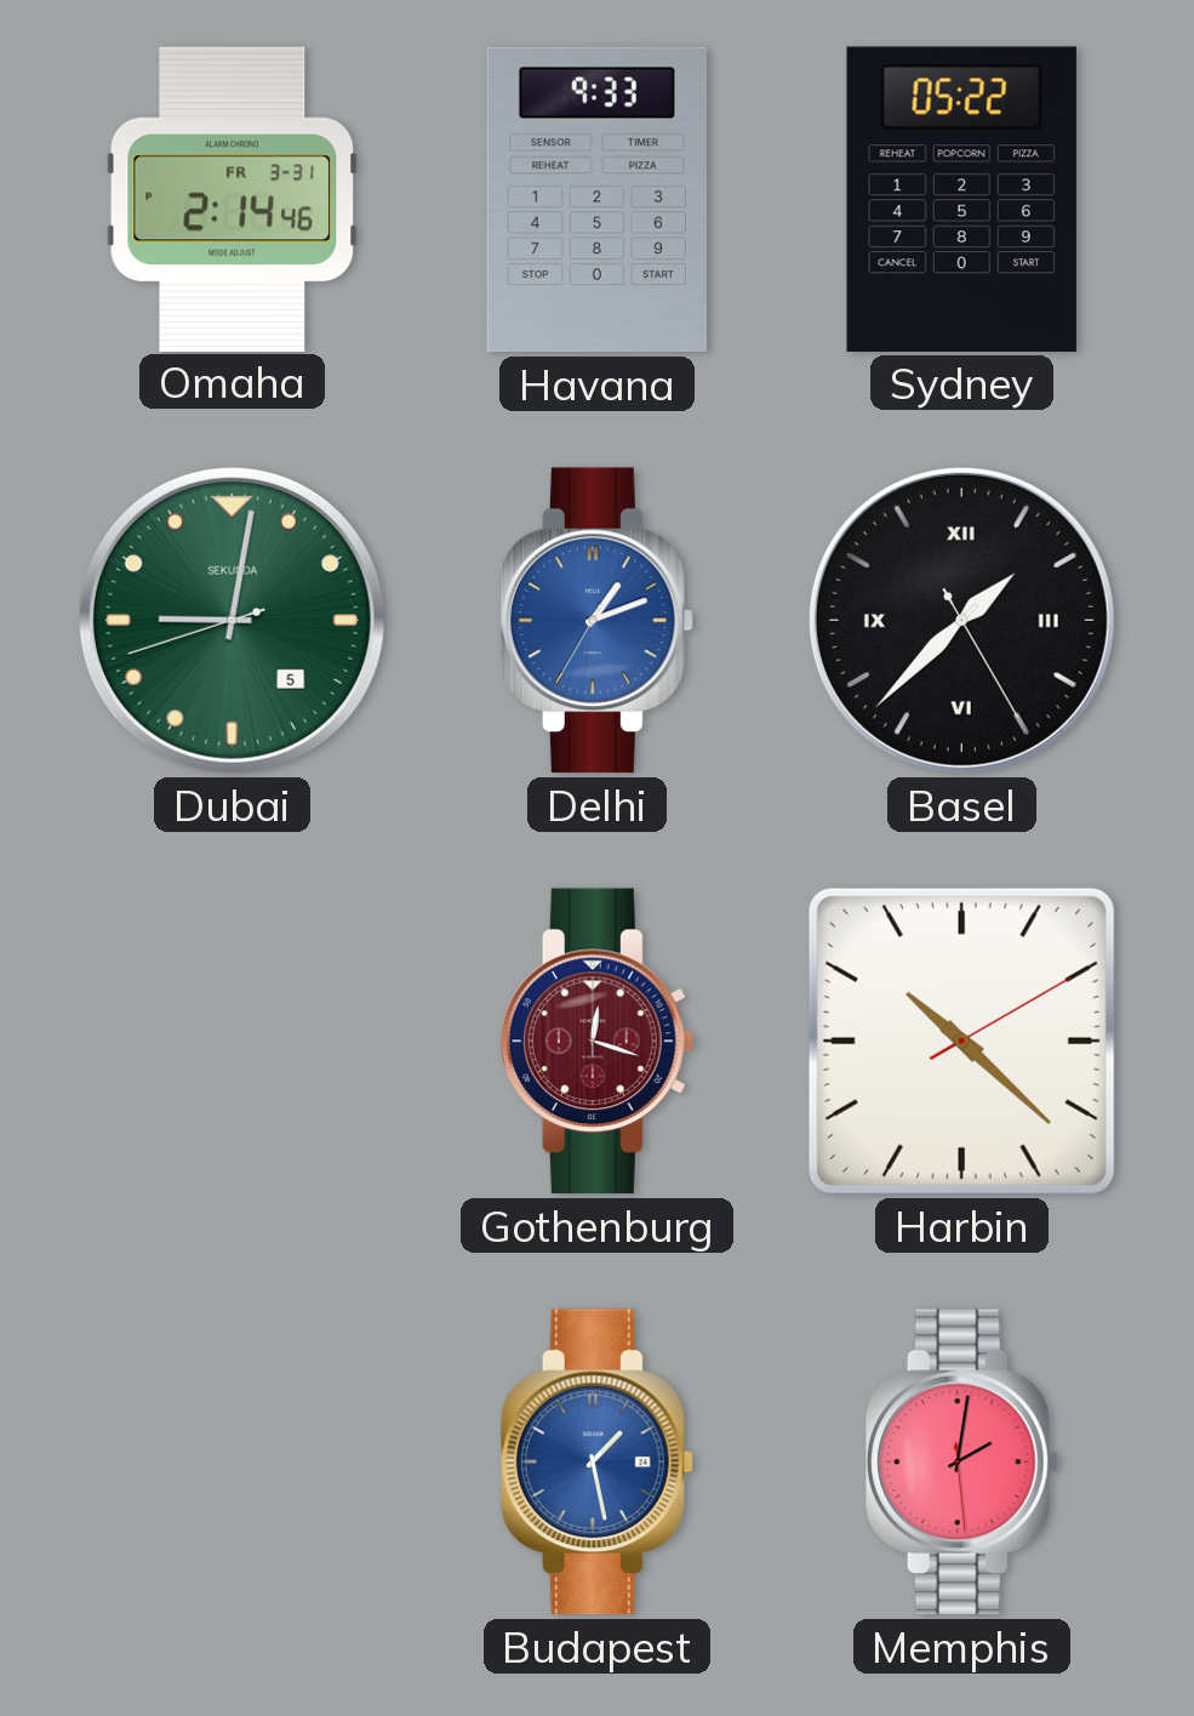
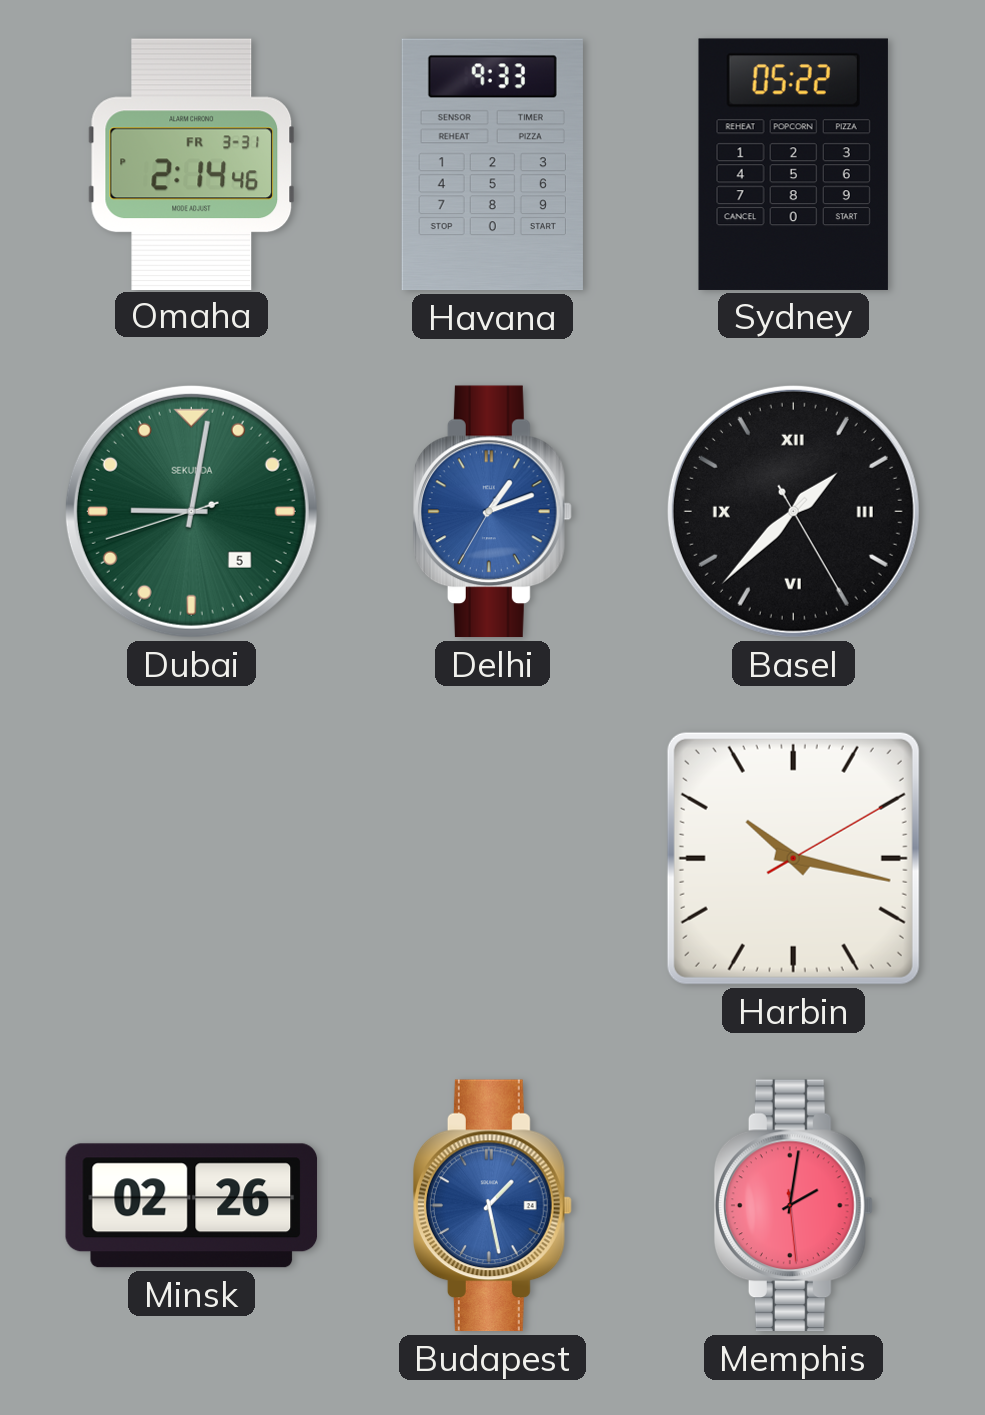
Gothenburg: 12:18 -> none
Harbin: 10:22 -> 10:17
Minsk: none -> 02:26
